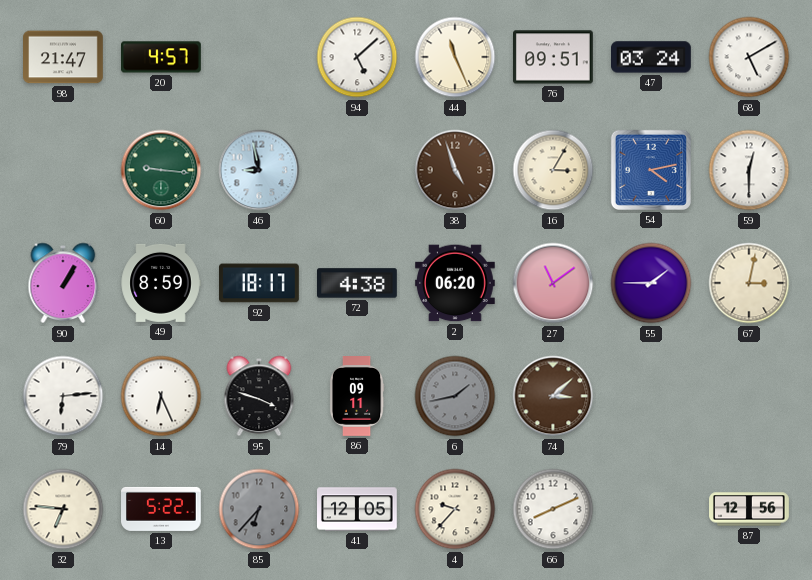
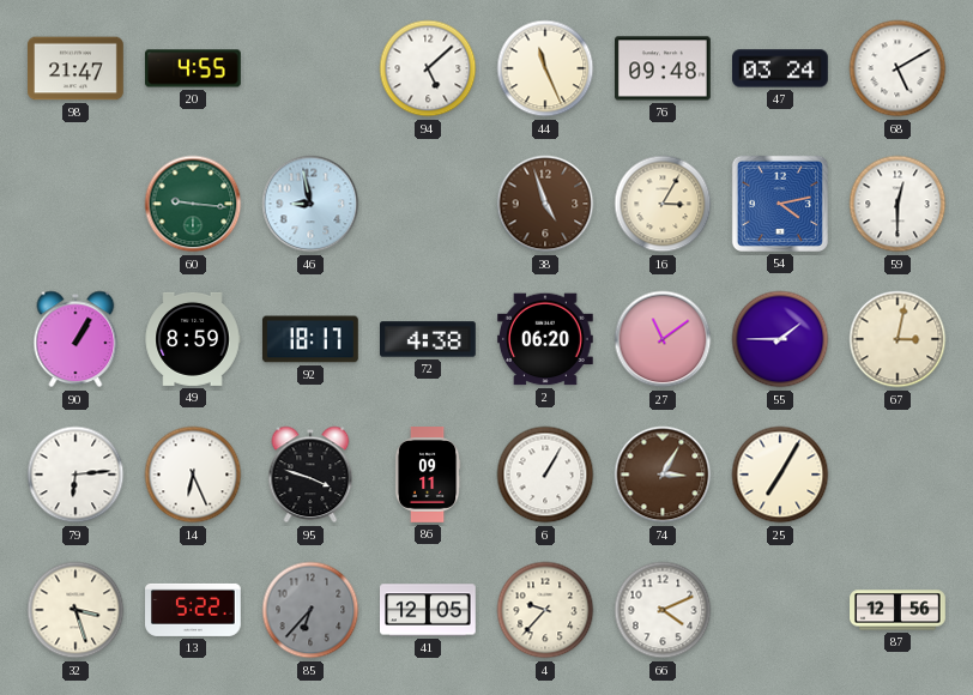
20: 4:57 -> 4:55
76: 09:51 -> 09:48
6: 1:43 -> 1:05
6 dial: grey -> white
74: 3:08 -> 3:05
25: none -> 7:05
32: 6:46 -> 3:27
66: 8:11 -> 4:11
